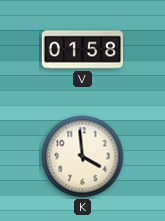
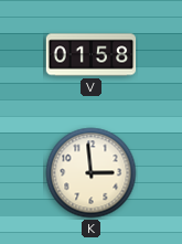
K: 3:59 -> 2:59
